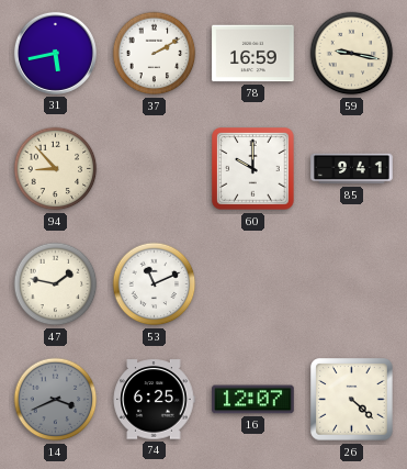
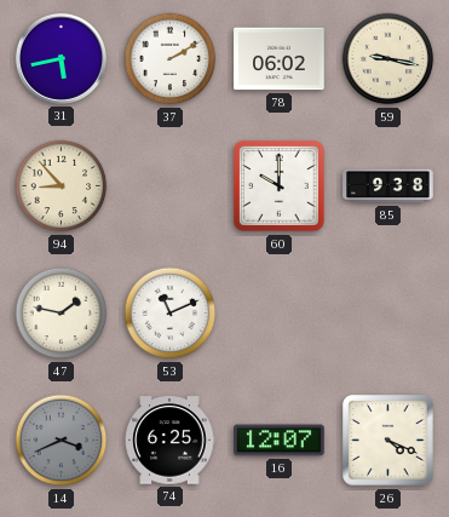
78: 16:59 -> 06:02
85: 9:41 -> 9:38
26: 4:22 -> 4:19
